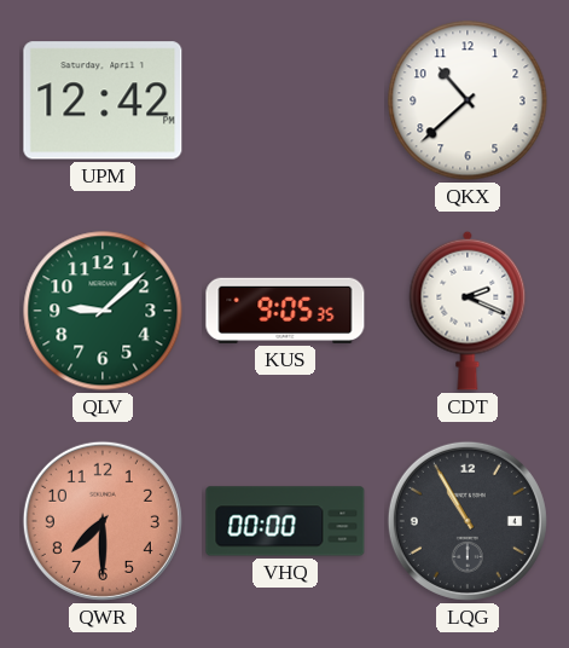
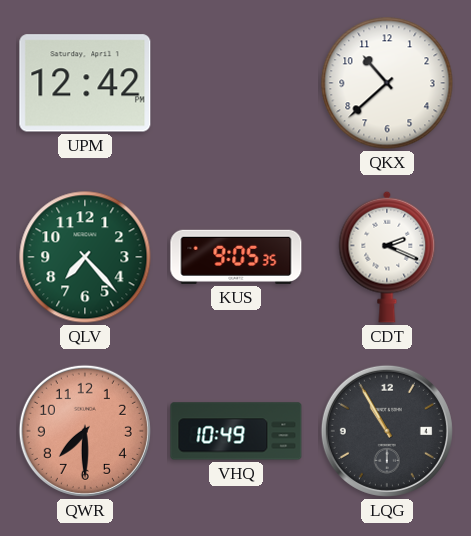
QLV: 9:08 -> 7:23
VHQ: 00:00 -> 10:49
